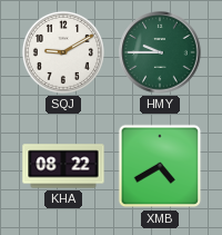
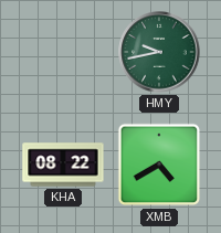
SQJ: 9:10 -> none
HMY: 9:45 -> 9:43
